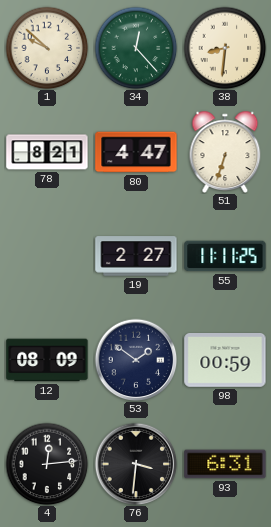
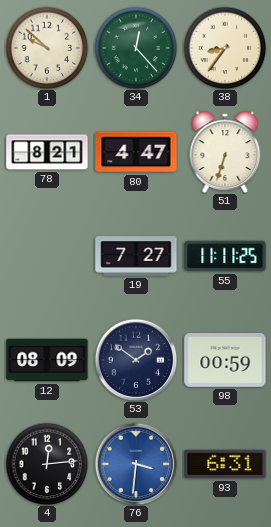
38: 8:31 -> 8:36
19: 2:27 -> 7:27
76 dial: black -> blue
